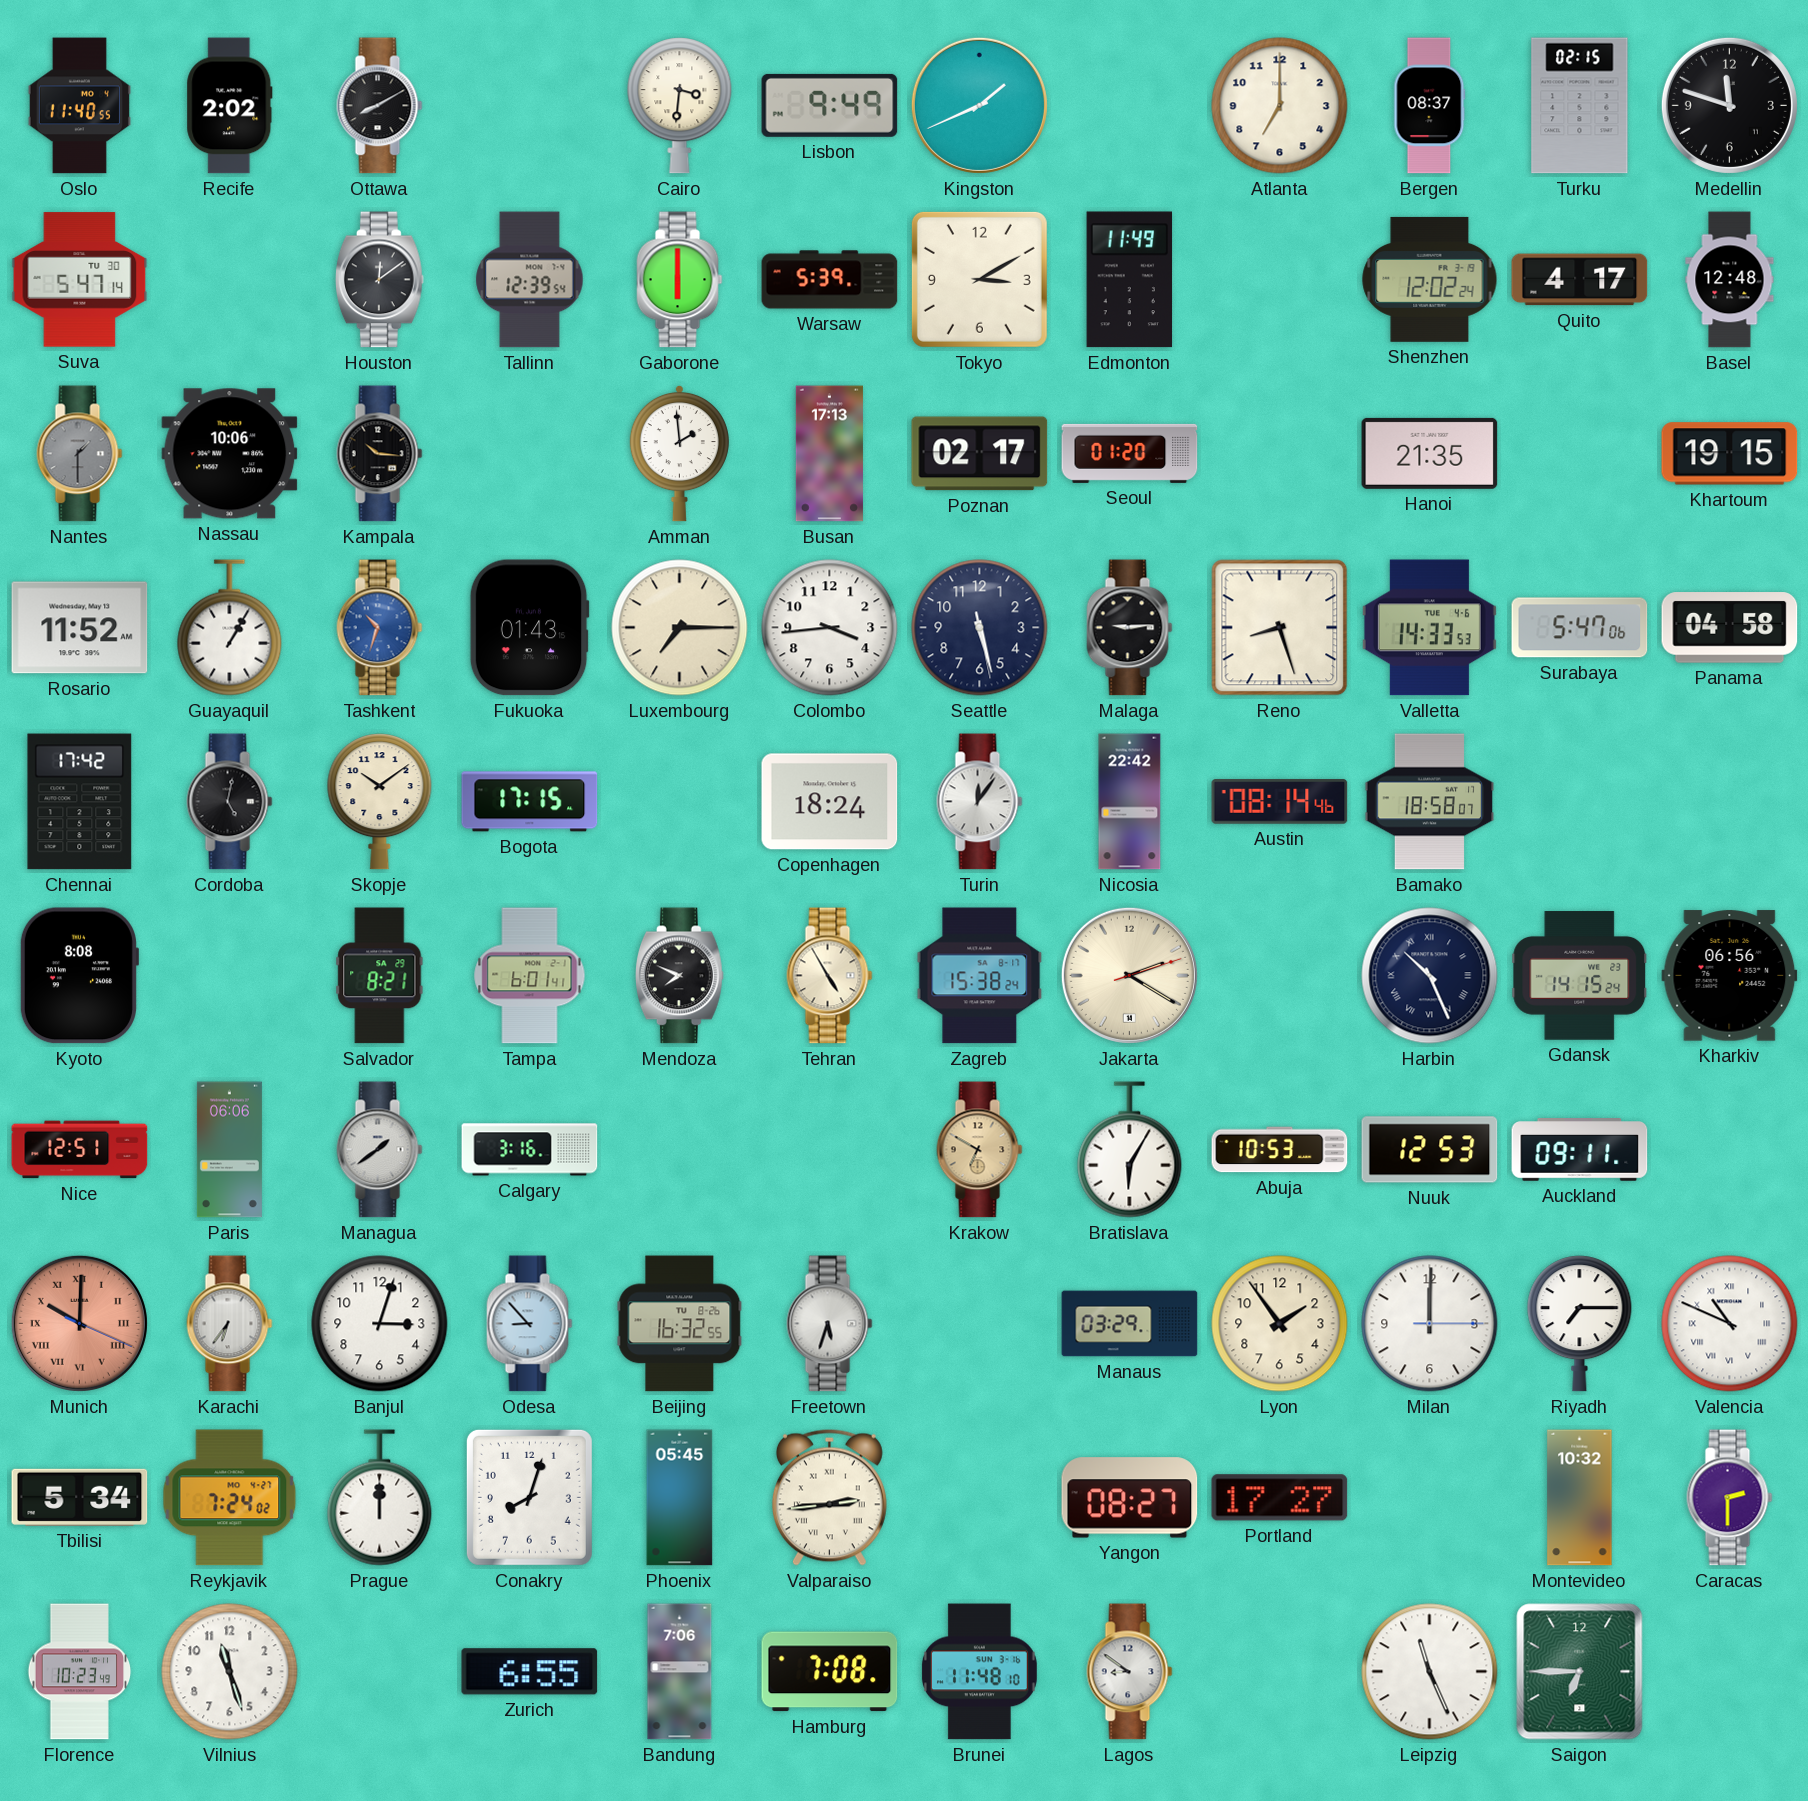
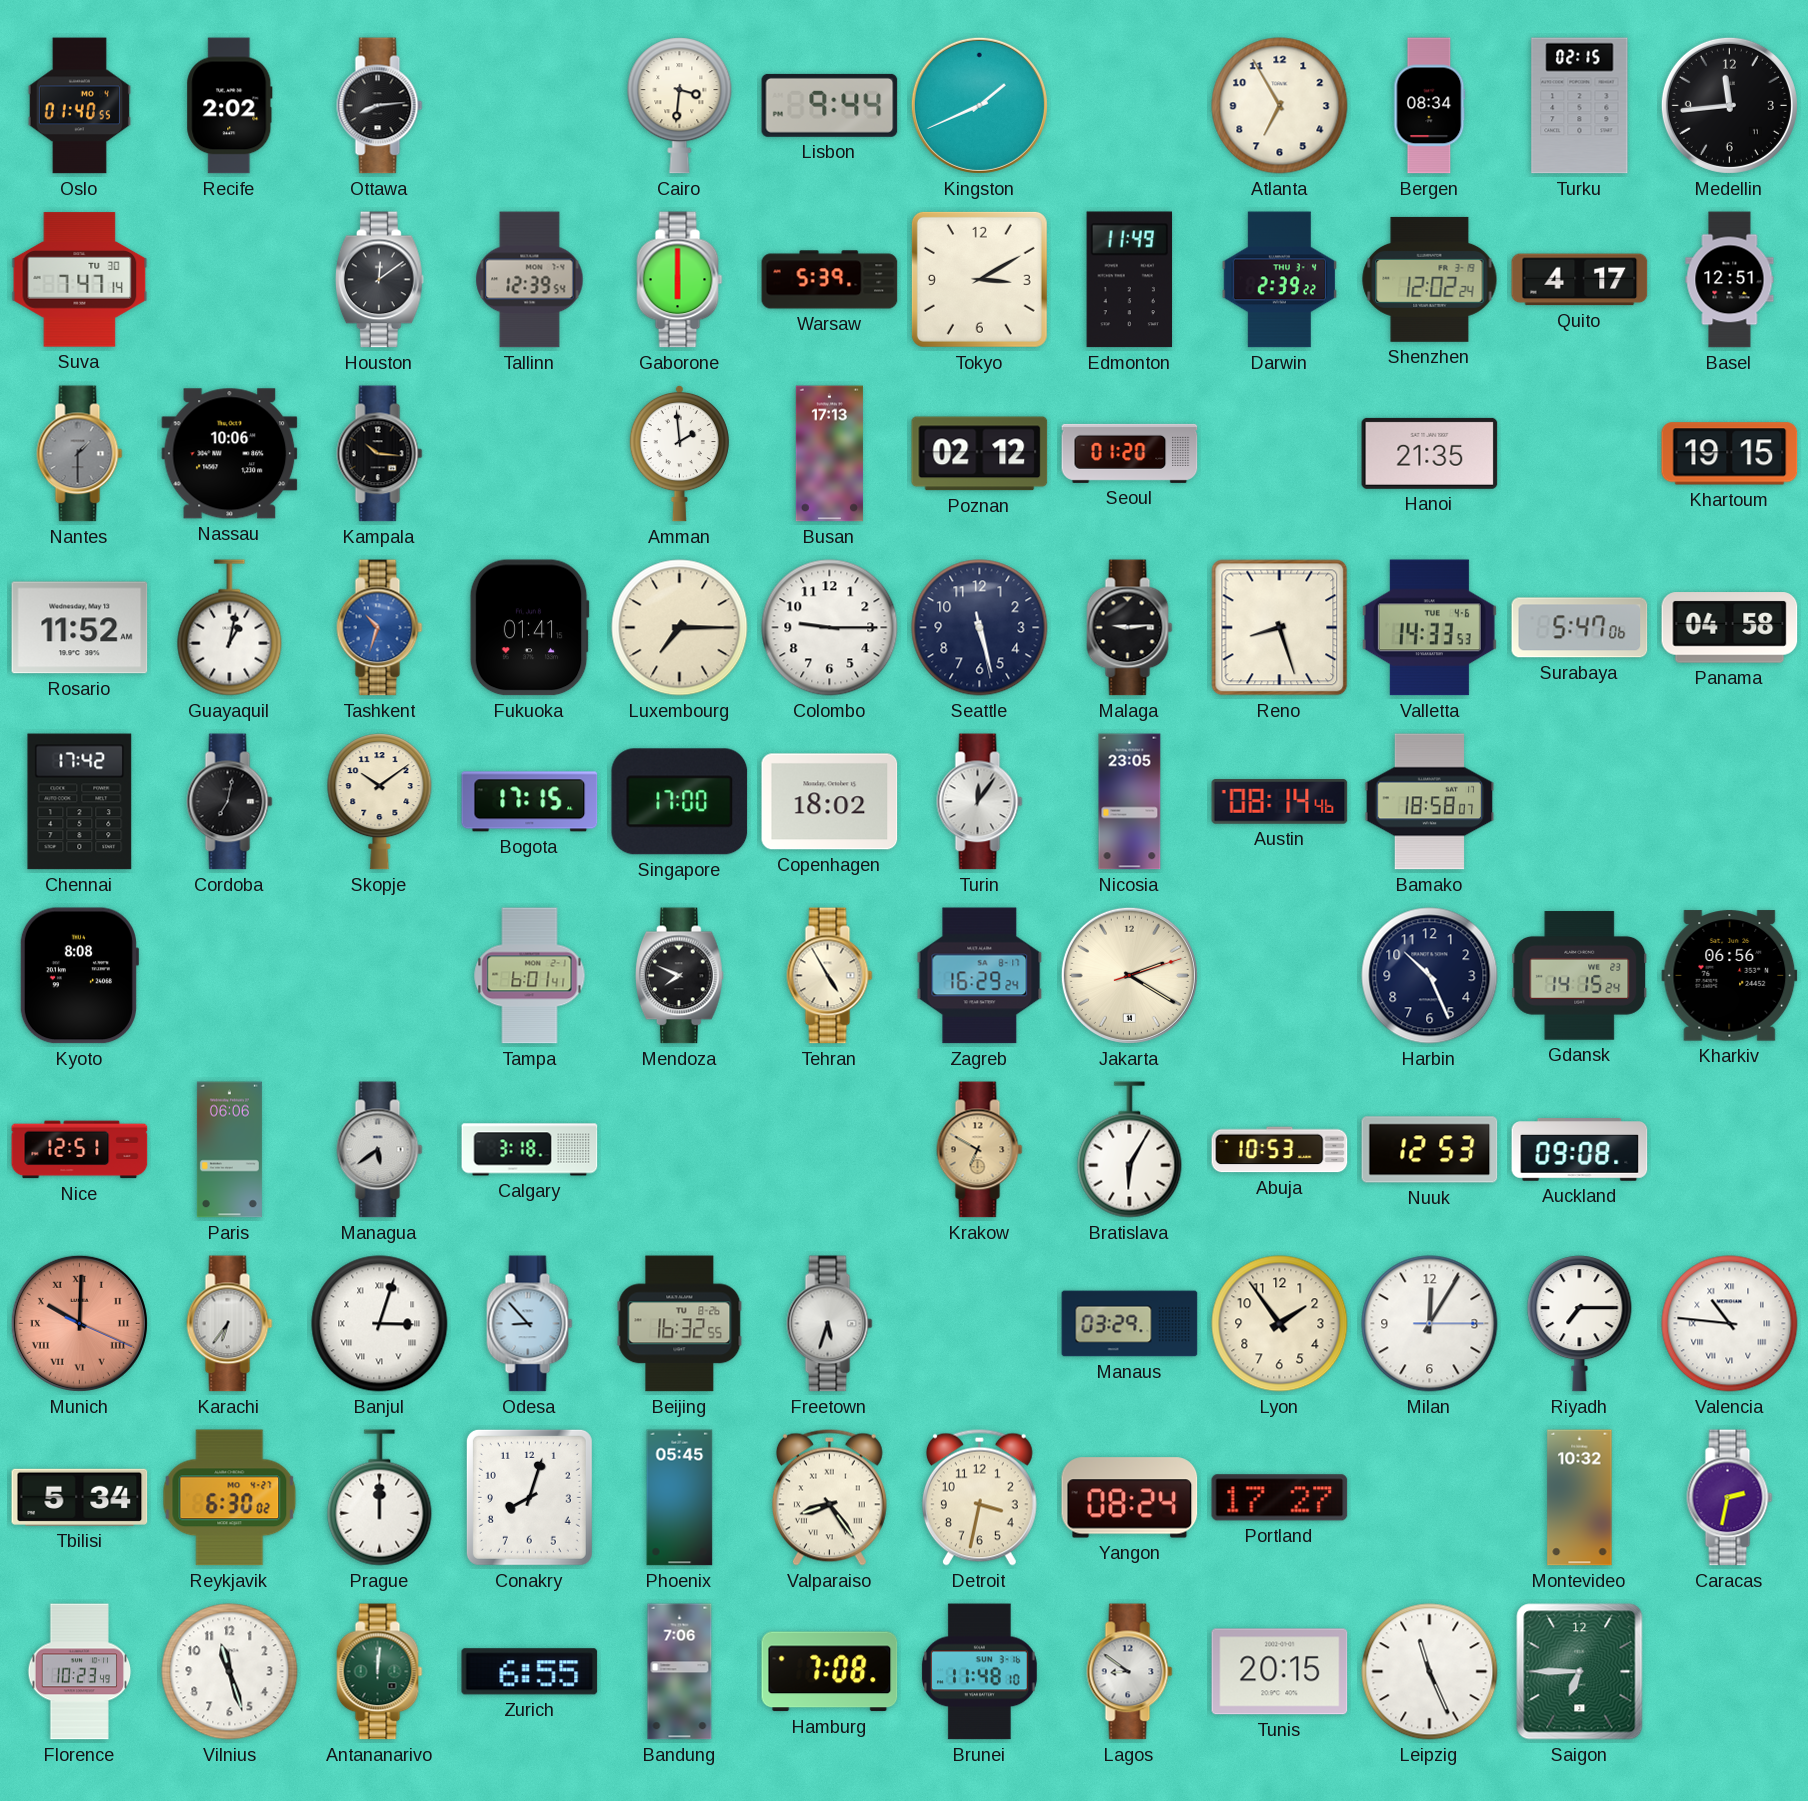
Oslo: 11:40 -> 01:40
Ottawa: 8:10 -> 8:14
Lisbon: 9:49 -> 9:44
Atlanta: 7:00 -> 6:55
Bergen: 08:37 -> 08:34
Medellin: 11:48 -> 11:44
Suva: 5:47 -> 7:47
Darwin: none -> 2:39
Basel: 12:48 -> 12:51
Poznan: 02:17 -> 02:12
Guayaquil: 1:05 -> 1:02
Fukuoka: 01:43 -> 01:41
Colombo: 3:44 -> 9:15
Cordoba: 5:02 -> 7:02
Singapore: none -> 17:00
Copenhagen: 18:24 -> 18:02
Nicosia: 22:42 -> 23:05
Salvador: 8:21 -> none
Zagreb: 15:38 -> 16:29
Harbin numerals: Roman -> Arabic
Managua: 1:39 -> 5:39
Calgary: 3:16 -> 3:18
Auckland: 09:11 -> 09:08
Banjul numerals: Arabic -> Roman
Milan: 12:00 -> 12:05
Valencia: 10:49 -> 10:46
Reykjavik: 7:24 -> 6:30
Valparaiso: 2:44 -> 8:24
Detroit: none -> 3:32
Yangon: 08:27 -> 08:24
Caracas: 2:30 -> 2:32
Antananarivo: none -> 12:01
Tunis: none -> 20:15
